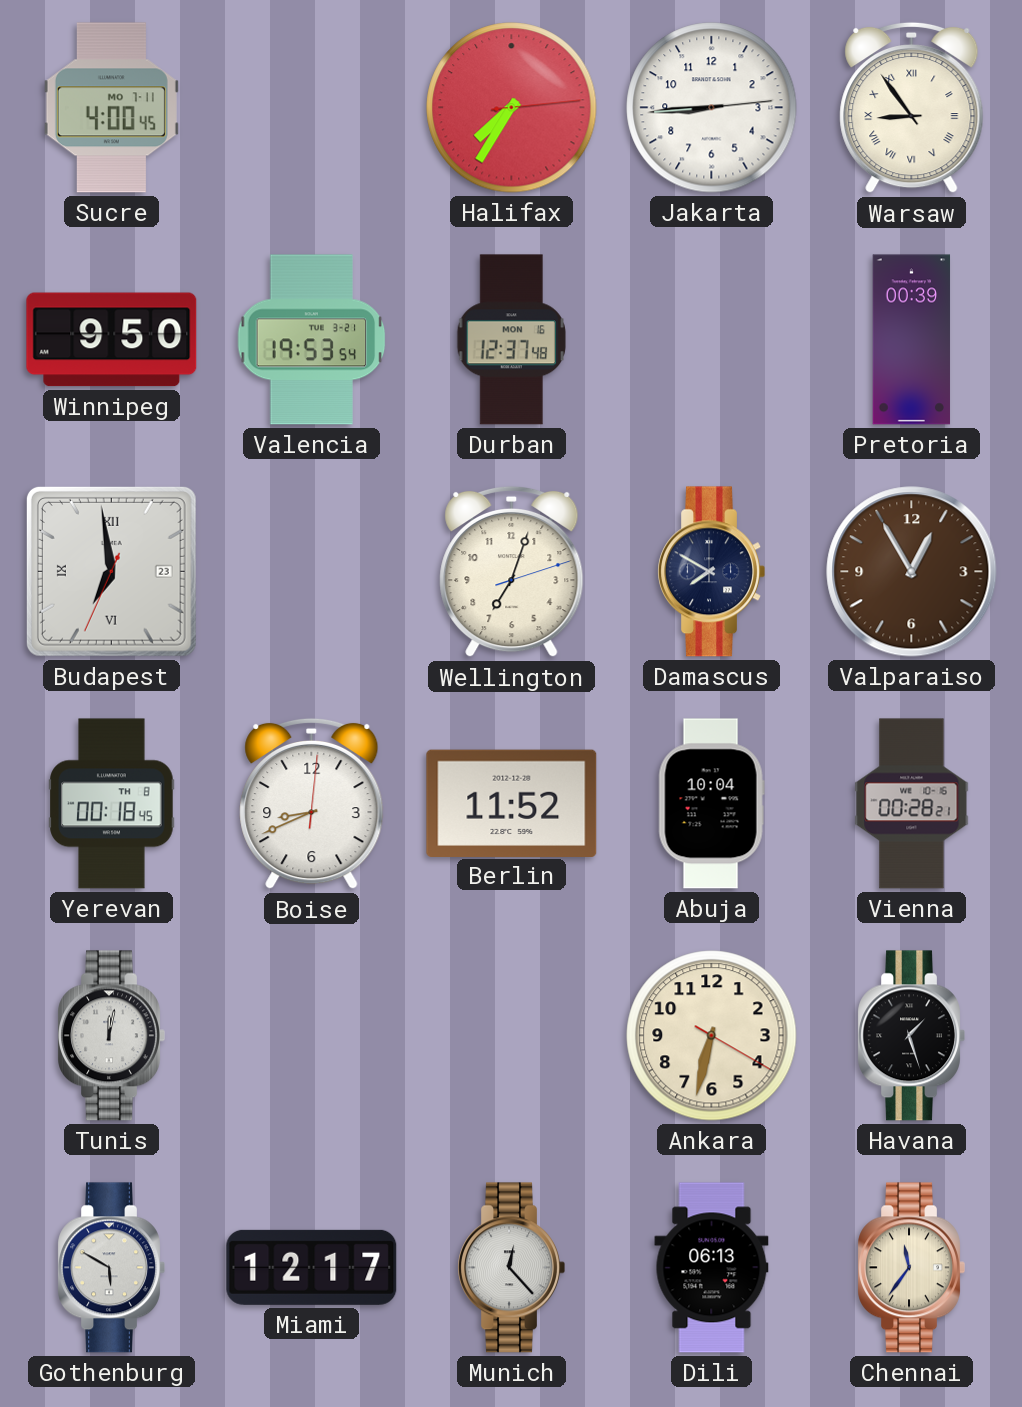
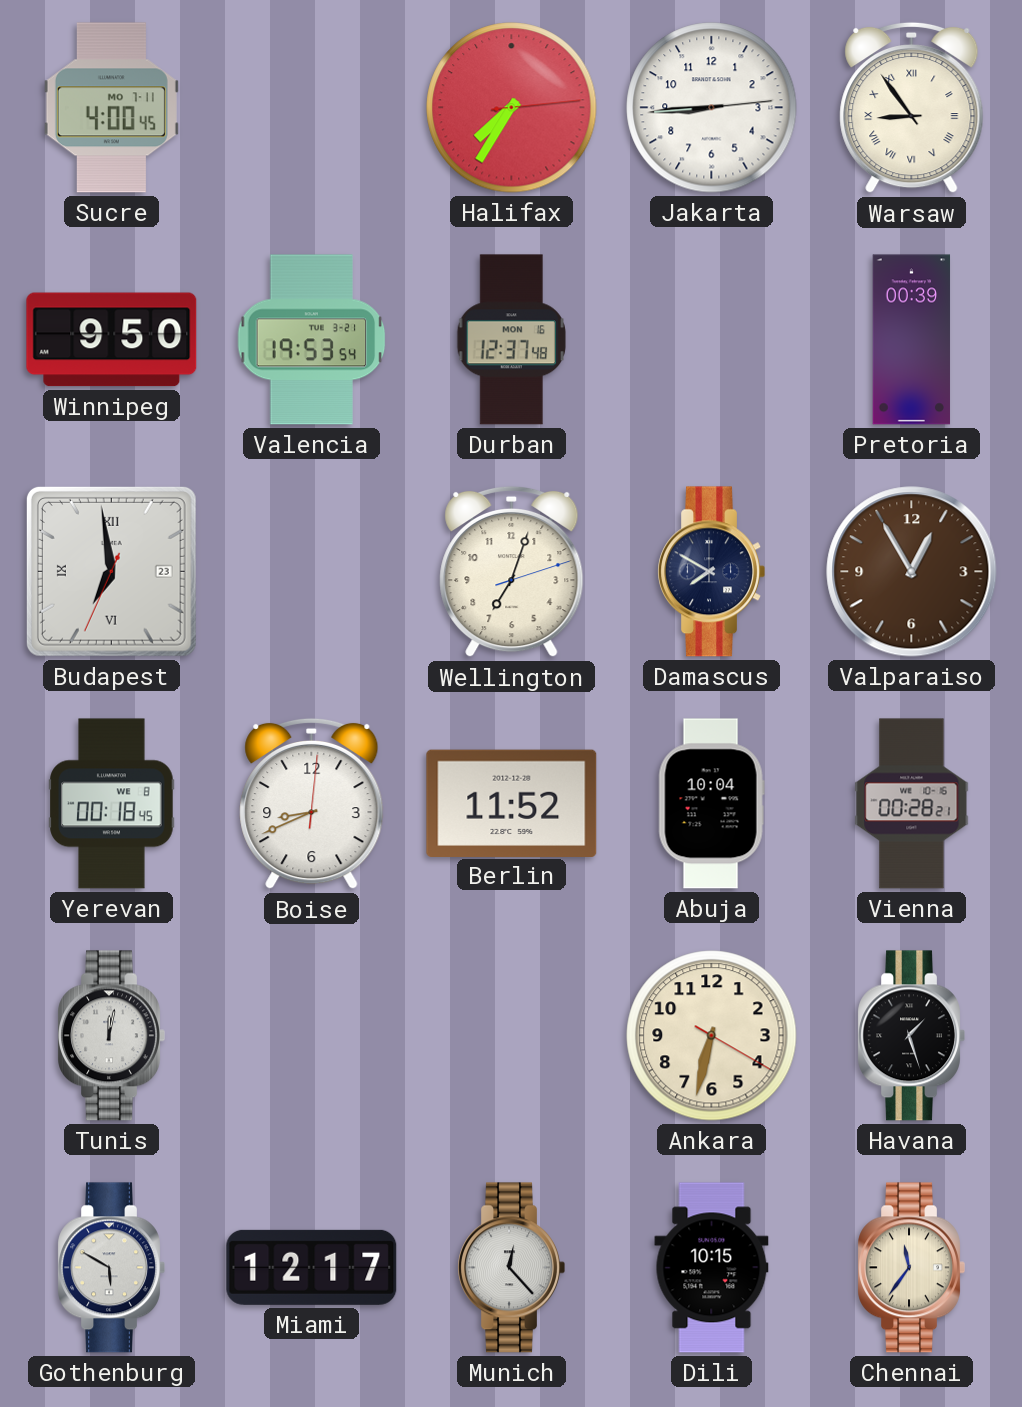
Yerevan date: TH 8 -> WE 8
Dili: 06:13 -> 10:15
